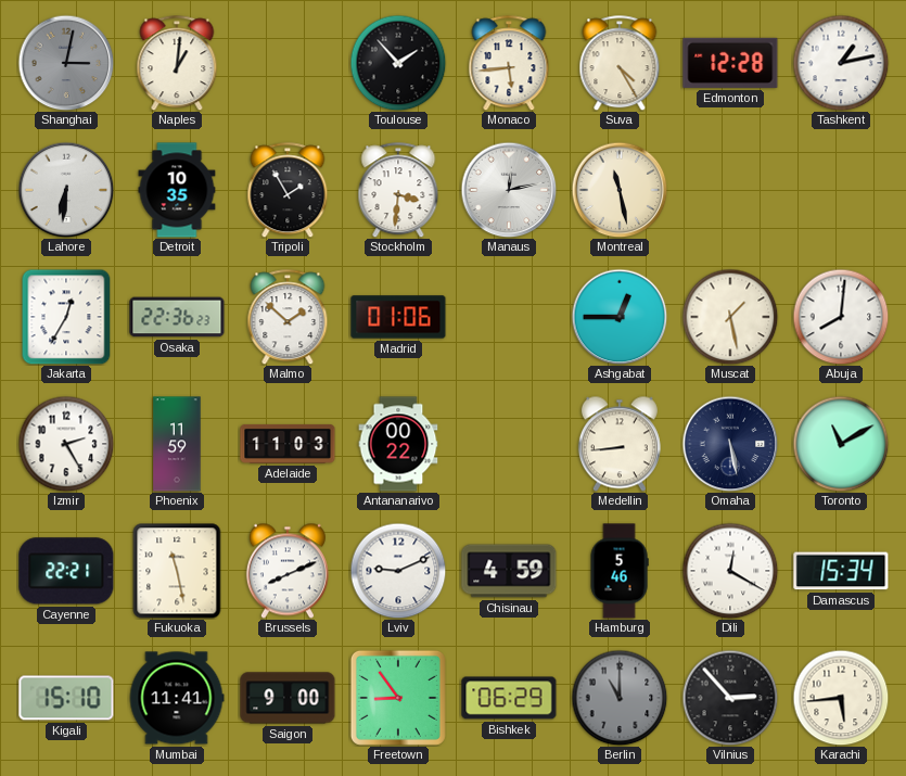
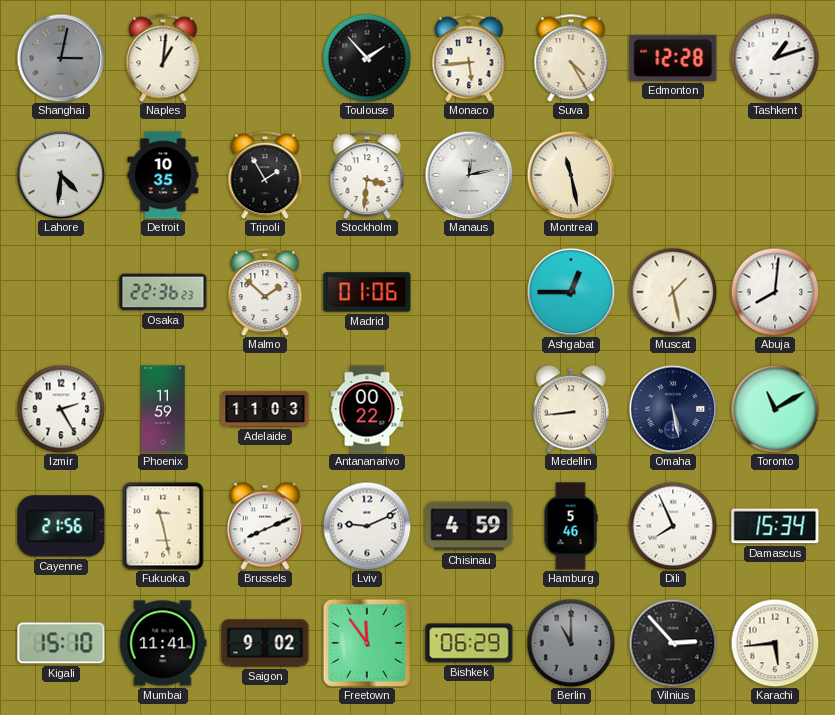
Tashkent: 1:13 -> 1:12
Lahore: 6:31 -> 4:31
Jakarta: 12:35 -> none
Cayenne: 22:21 -> 21:56
Dili: 12:20 -> 7:56
Saigon: 9:00 -> 9:02
Freetown: 8:54 -> 11:54
